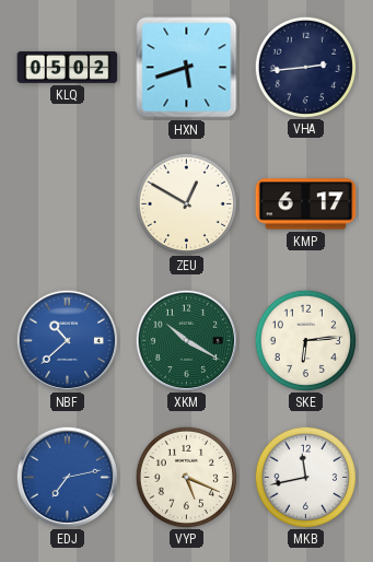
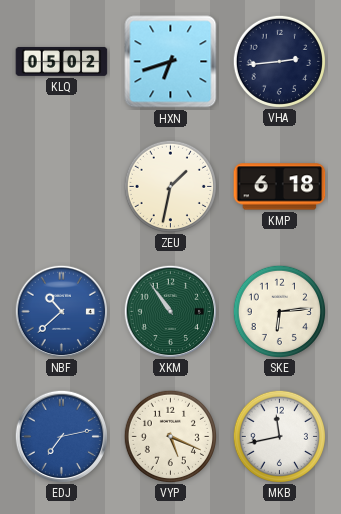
HXN: 5:42 -> 6:42
ZEU: 12:50 -> 1:32
KMP: 6:17 -> 6:18
XKM: 10:20 -> 10:54
